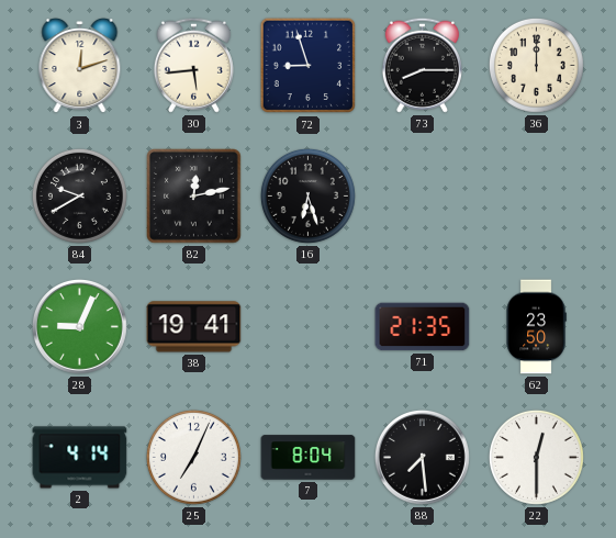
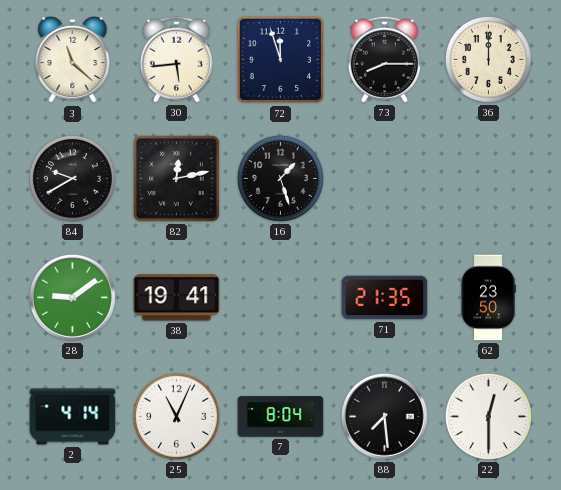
3: 12:12 -> 11:22
72: 8:57 -> 11:57
16: 6:27 -> 1:27
28: 9:04 -> 9:09
25: 7:04 -> 11:04
